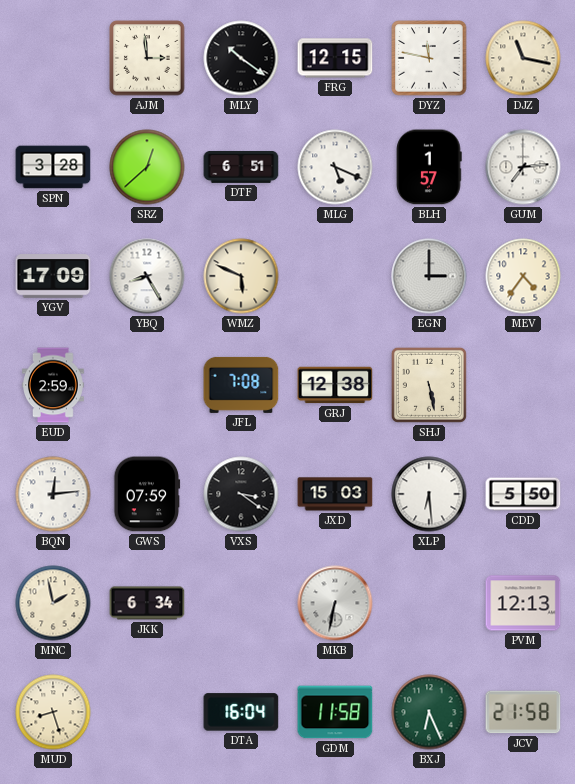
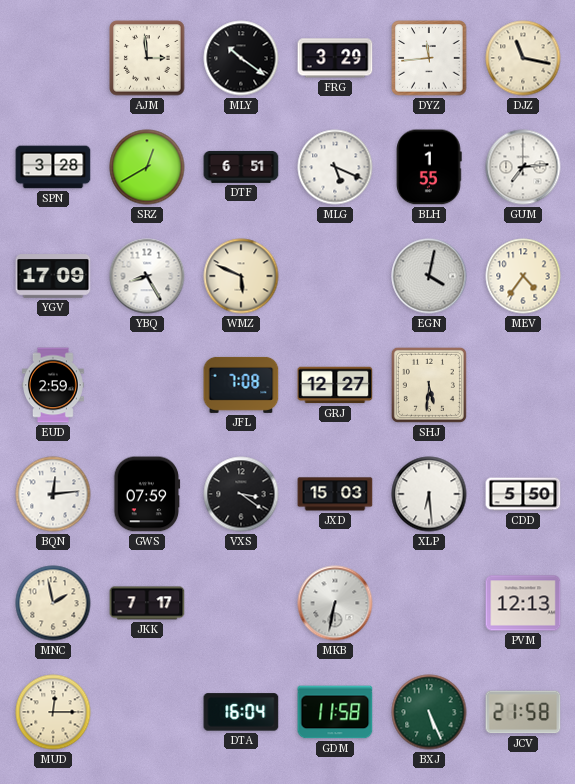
FRG: 12:15 -> 3:29
DYZ: 11:47 -> 11:44
SRZ: 12:38 -> 12:40
BLH: 1:57 -> 1:55
EGN: 3:00 -> 4:02
GRJ: 12:38 -> 12:27
SHJ: 5:28 -> 5:31
JKK: 6:34 -> 7:17
MUD: 8:27 -> 12:15
BXJ: 6:26 -> 5:26
